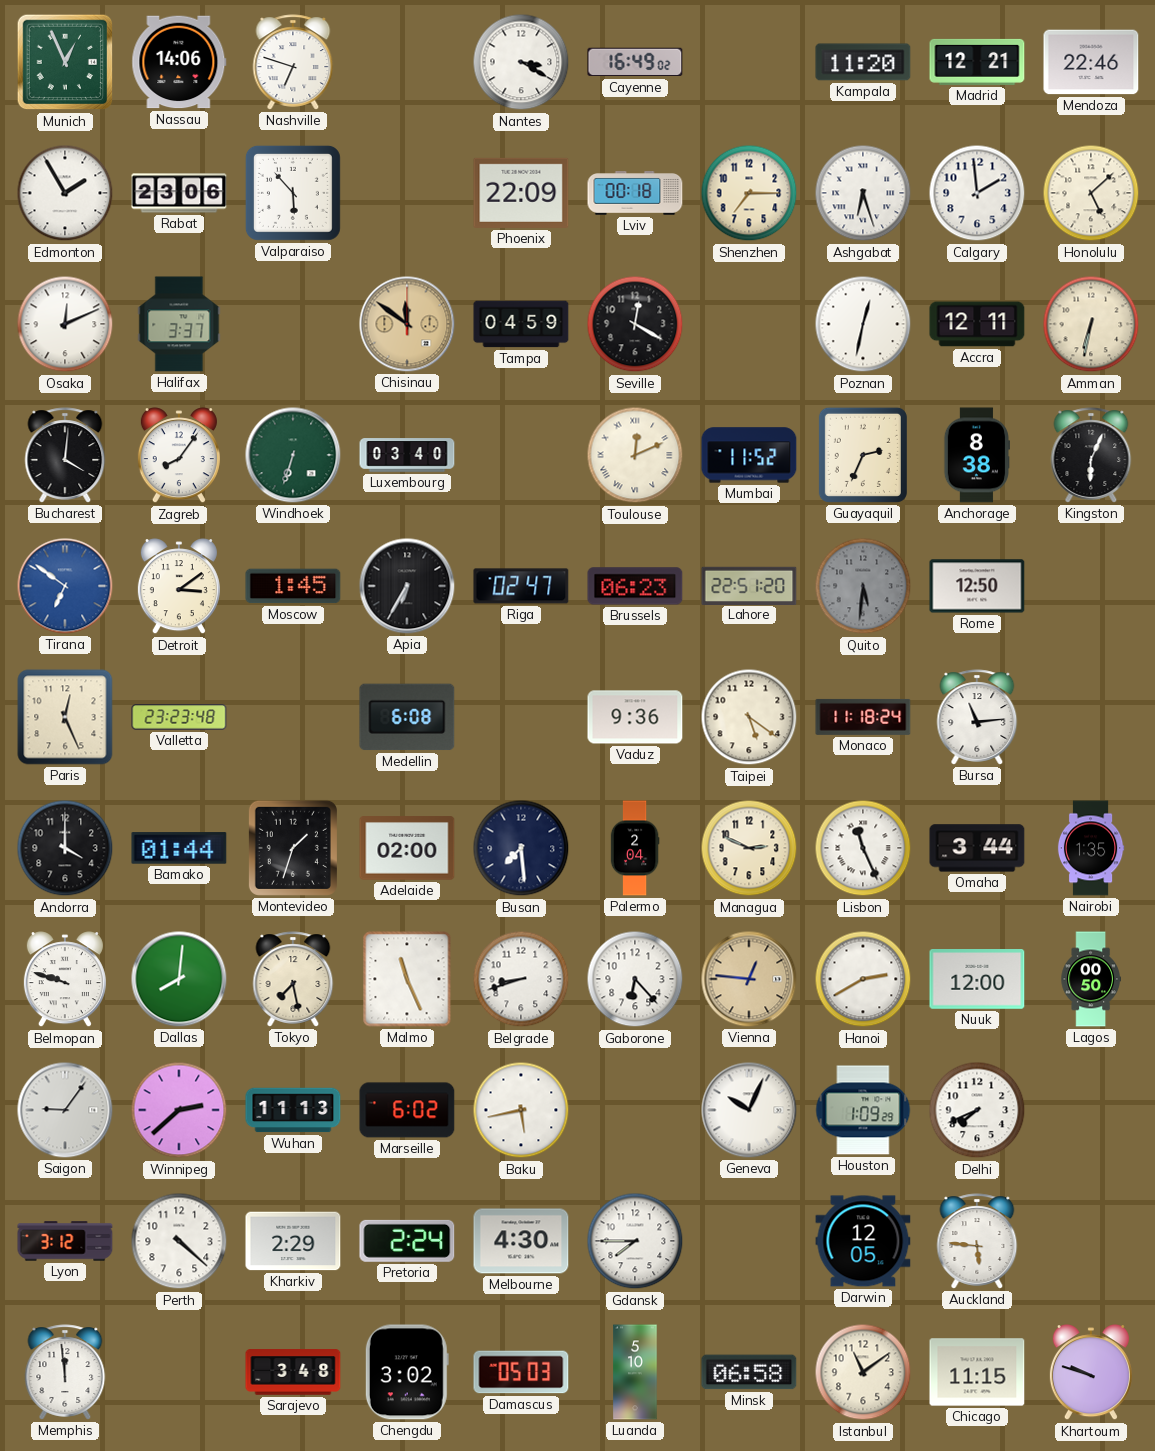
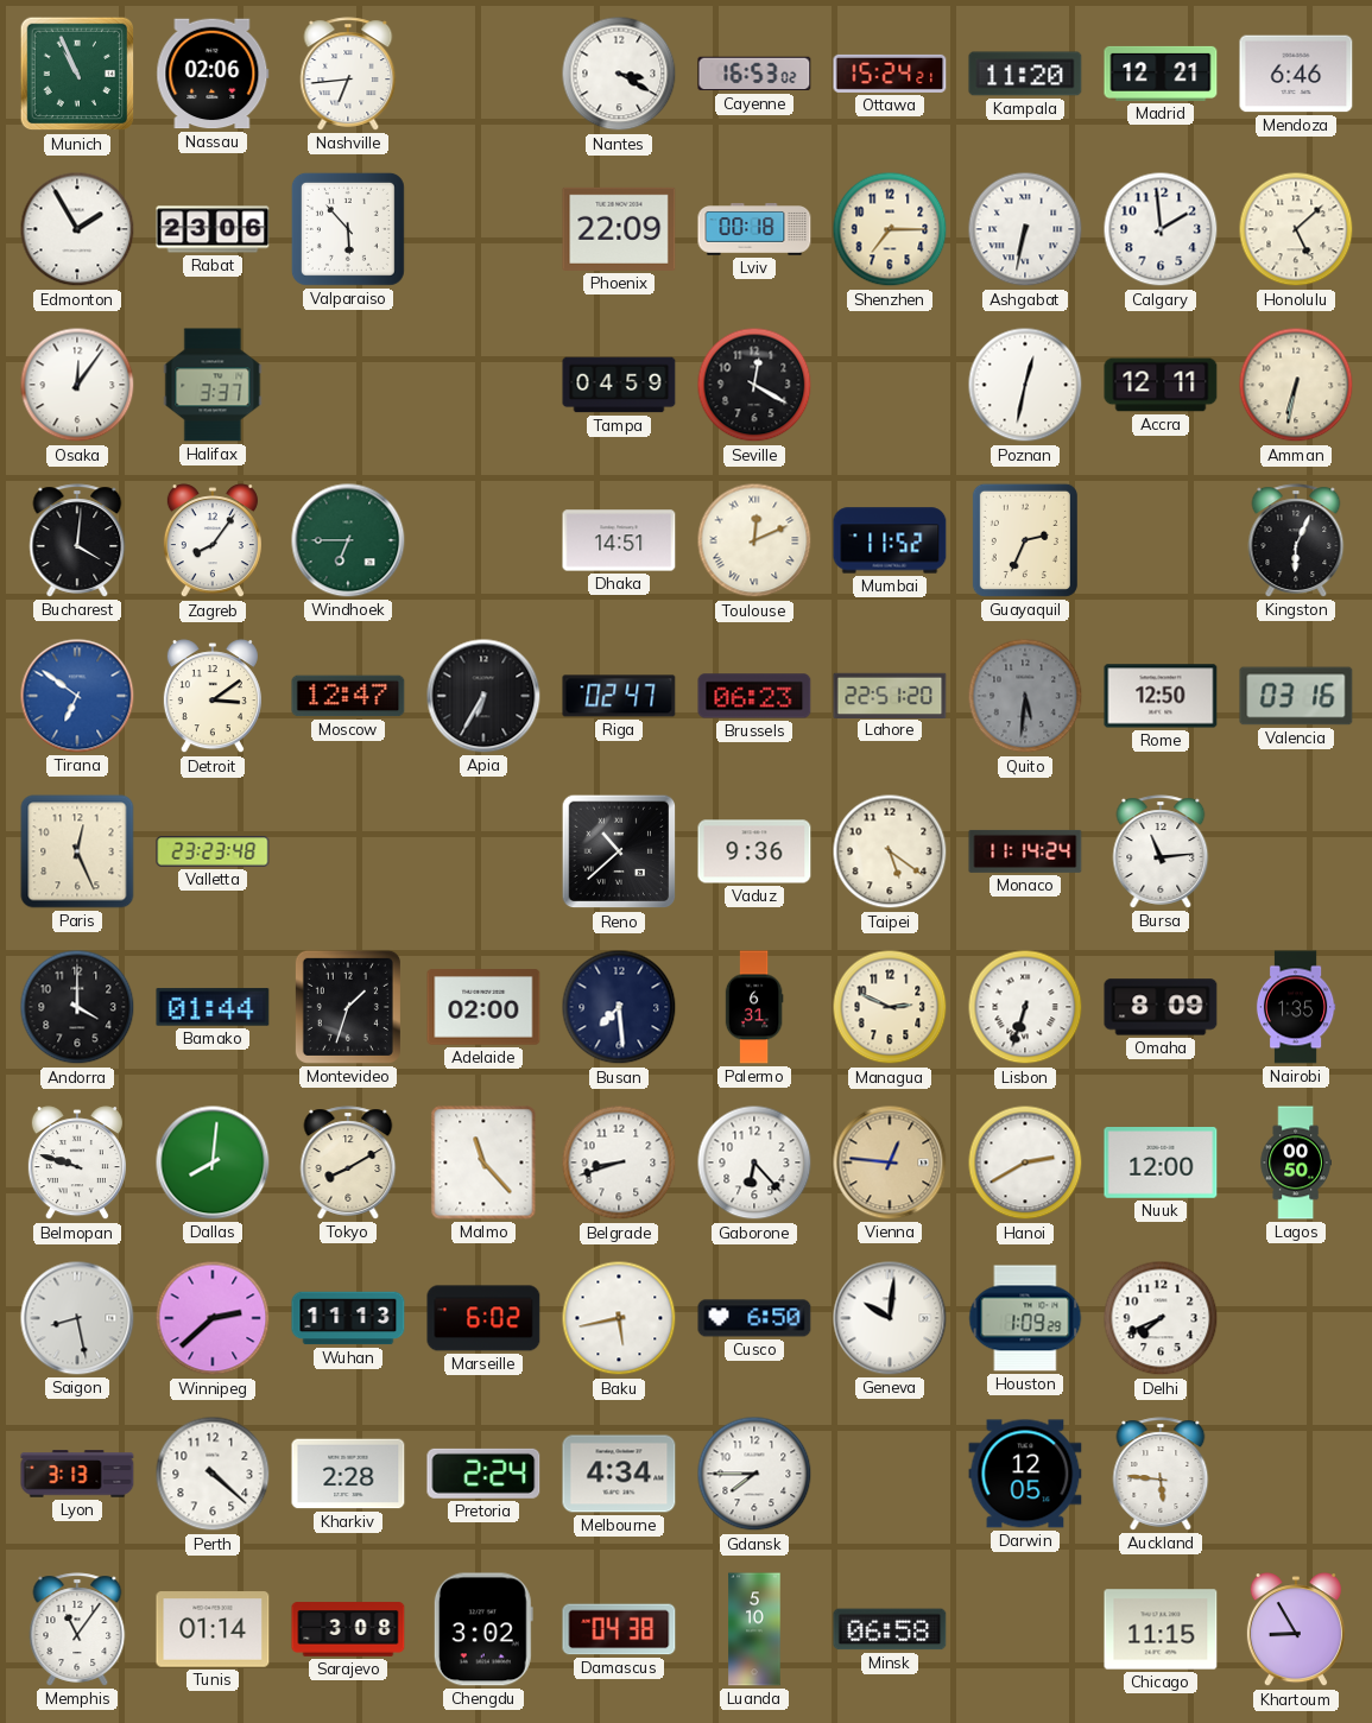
Munich: 12:56 -> 10:56
Nassau: 14:06 -> 02:06
Nashville: 6:48 -> 6:44
Cayenne: 16:49 -> 16:53
Ottawa: none -> 15:24
Mendoza: 22:46 -> 6:46
Ashgabat: 6:27 -> 6:32
Osaka: 12:11 -> 12:06
Chisinau: 11:51 -> none
Windhoek: 6:33 -> 6:45
Luxembourg: 03:40 -> none
Dhaka: none -> 14:51
Anchorage: 8:38 -> none
Moscow: 1:45 -> 12:47
Valencia: none -> 03:16
Medellin: 6:08 -> none
Reno: none -> 10:38
Monaco: 11:18 -> 11:14
Palermo: 2:04 -> 6:31
Lisbon: 11:26 -> 6:33
Omaha: 3:44 -> 8:09
Tokyo: 7:28 -> 8:10
Malmo: 11:26 -> 11:23
Saigon: 9:06 -> 8:28
Cusco: none -> 6:50
Geneva: 10:04 -> 10:01
Lyon: 3:12 -> 3:13
Kharkiv: 2:29 -> 2:28
Melbourne: 4:30 -> 4:34
Memphis: 11:59 -> 11:06
Tunis: none -> 01:14
Sarajevo: 3:48 -> 3:08
Damascus: 05:03 -> 04:38
Istanbul: 11:09 -> none
Khartoum: 9:48 -> 8:55
